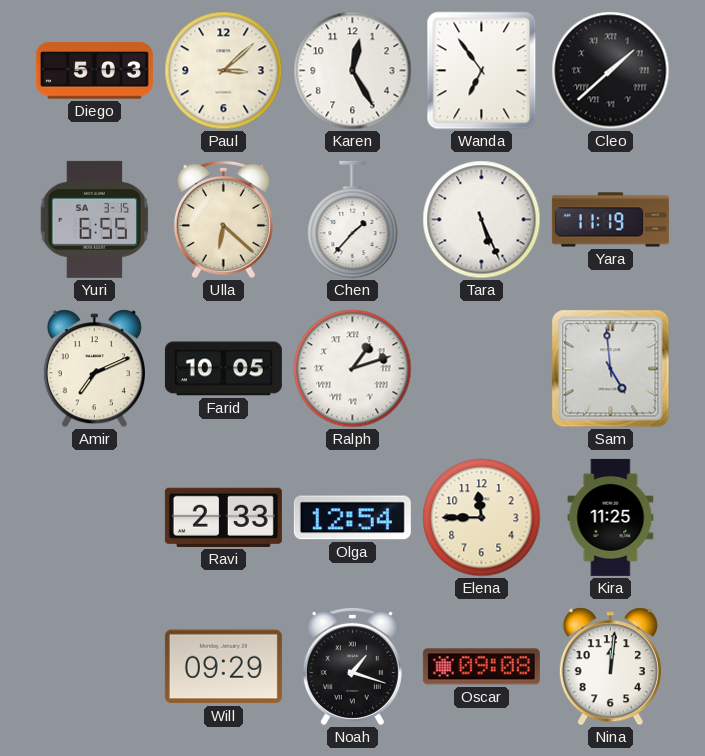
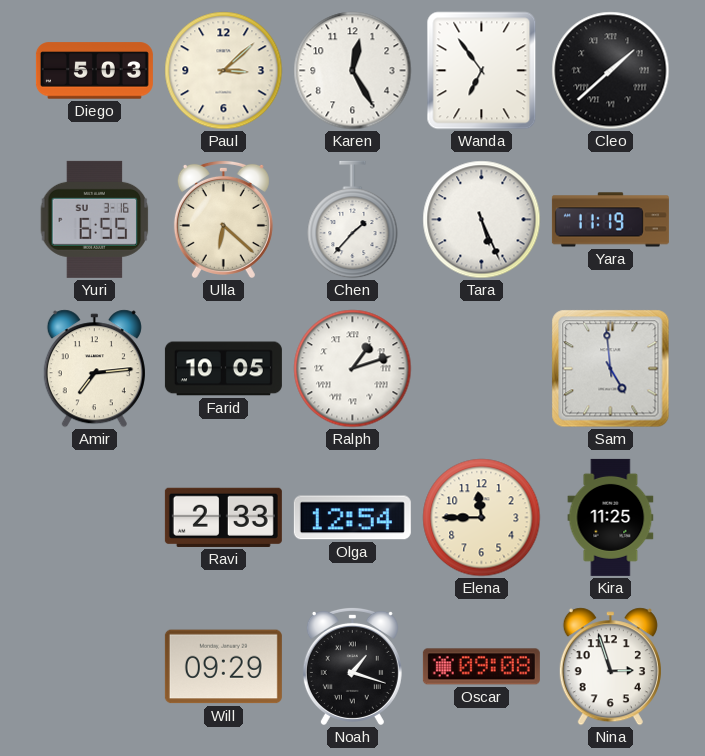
Yuri date: SA 3-15 -> SU 3-16
Amir: 7:11 -> 7:14
Nina: 12:01 -> 2:57
